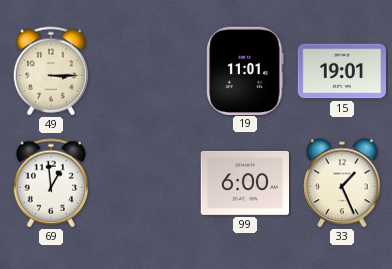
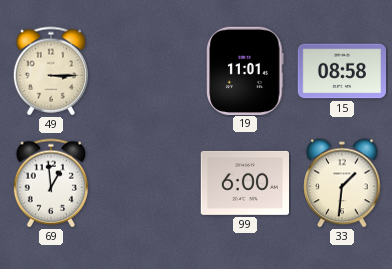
15: 19:01 -> 08:58
33: 1:26 -> 1:31
